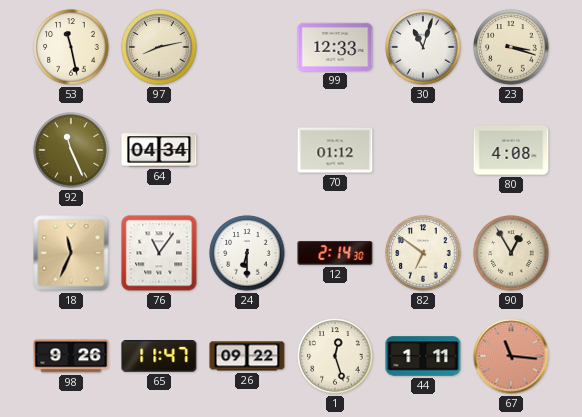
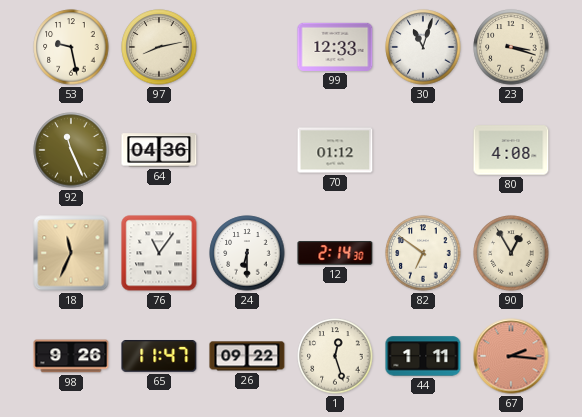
53: 11:28 -> 9:28
64: 04:34 -> 04:36
67: 11:16 -> 2:16
